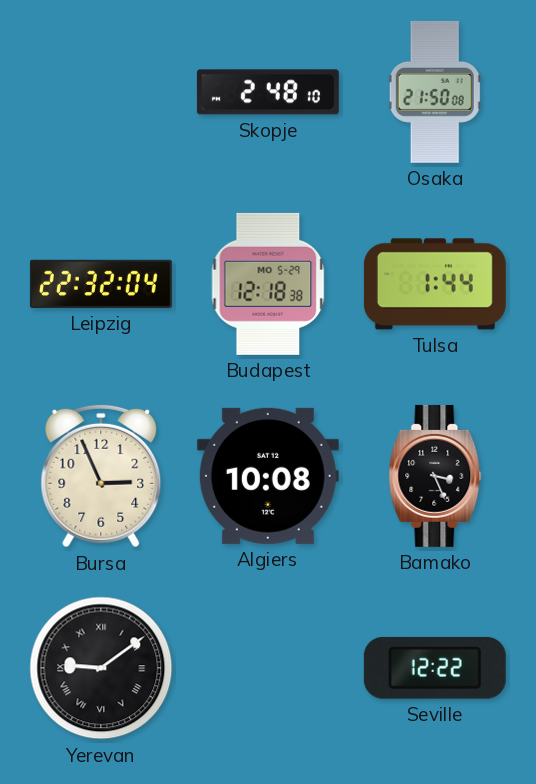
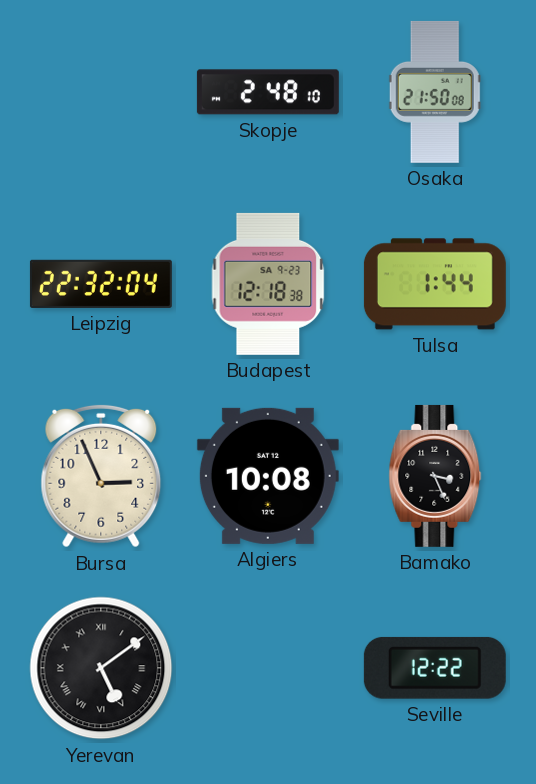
Budapest date: MO 5-29 -> SA 9-23
Yerevan: 9:09 -> 5:09
